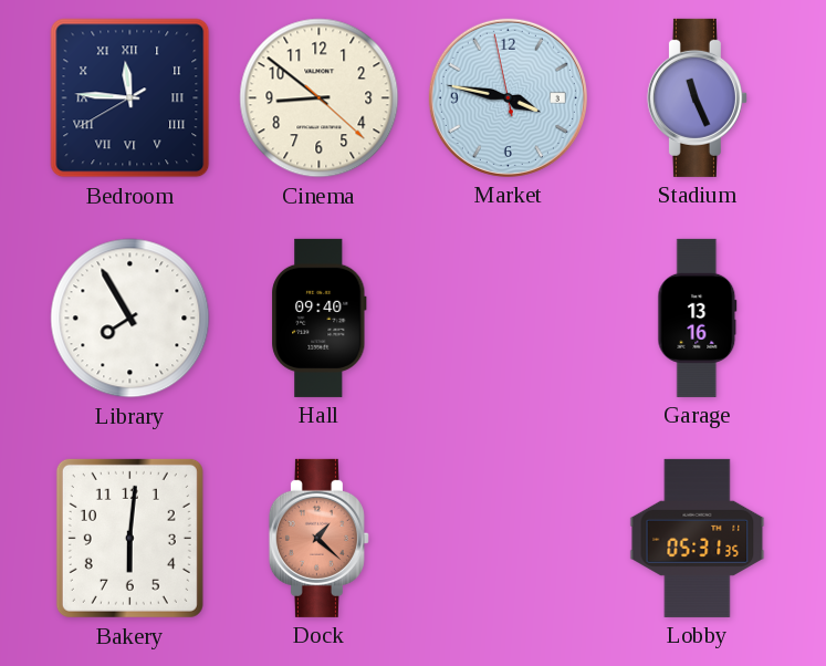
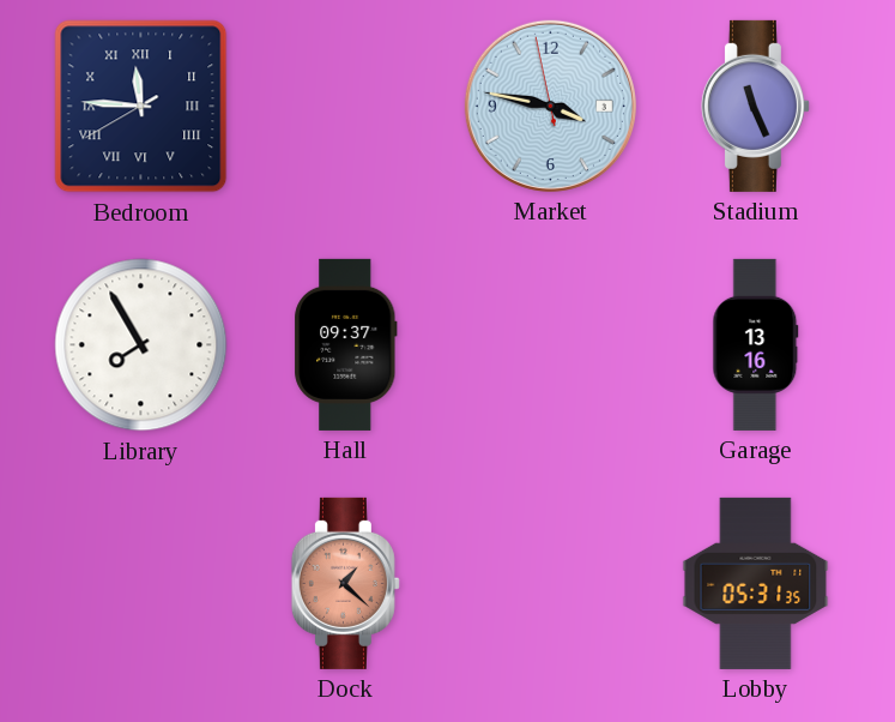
Cinema: 8:51 -> none
Hall: 09:40 -> 09:37
Bakery: 6:01 -> none
